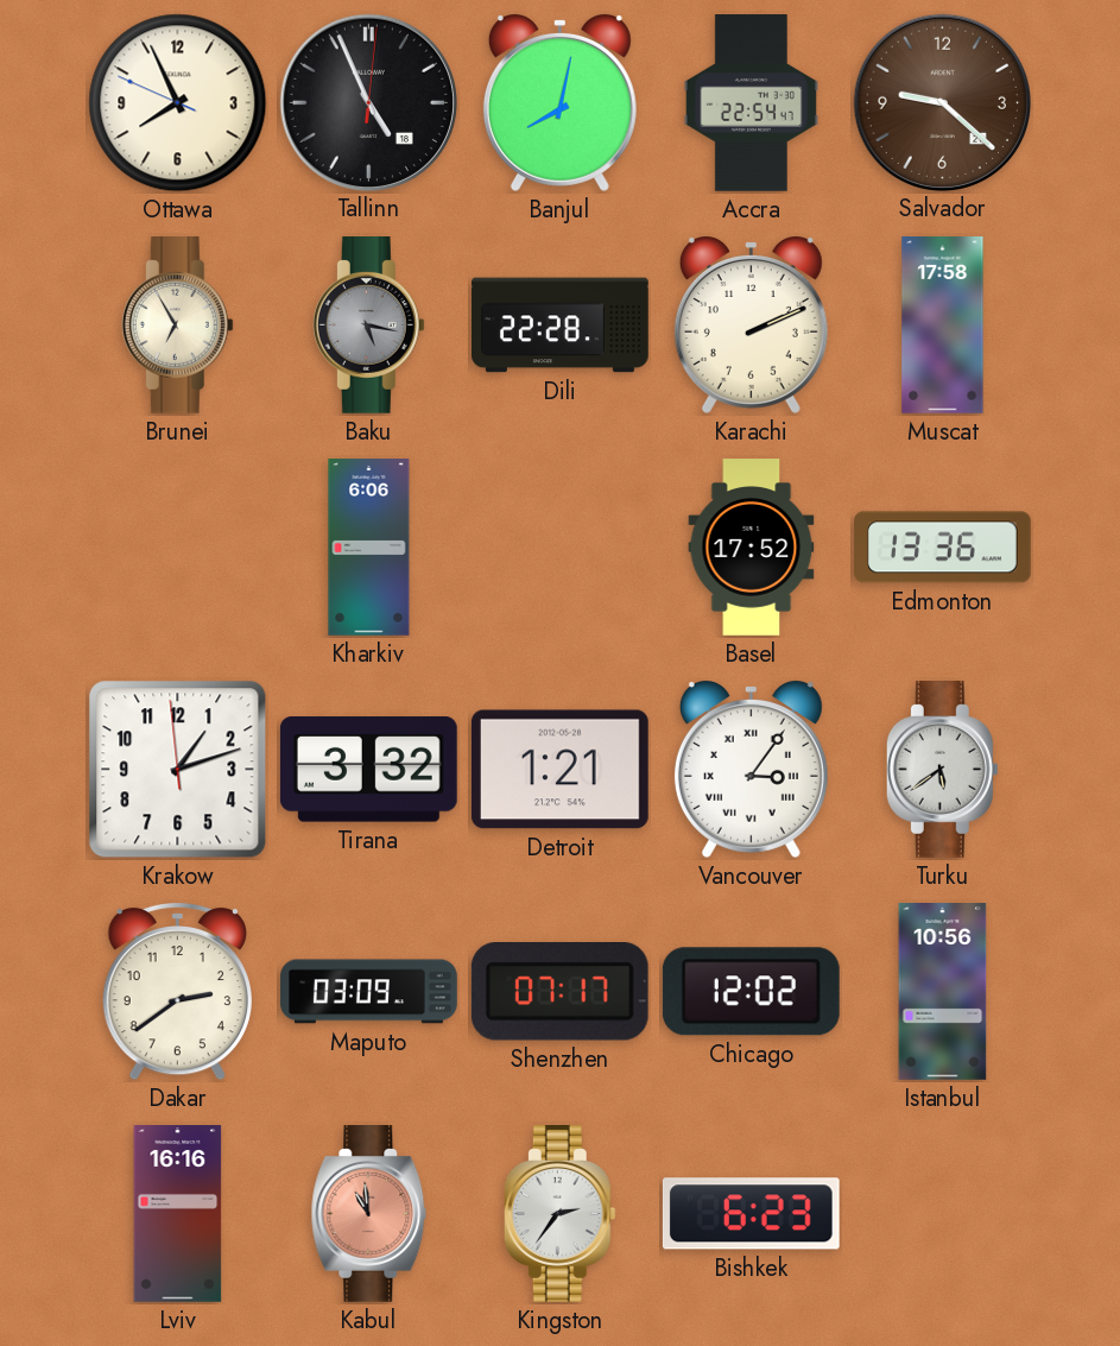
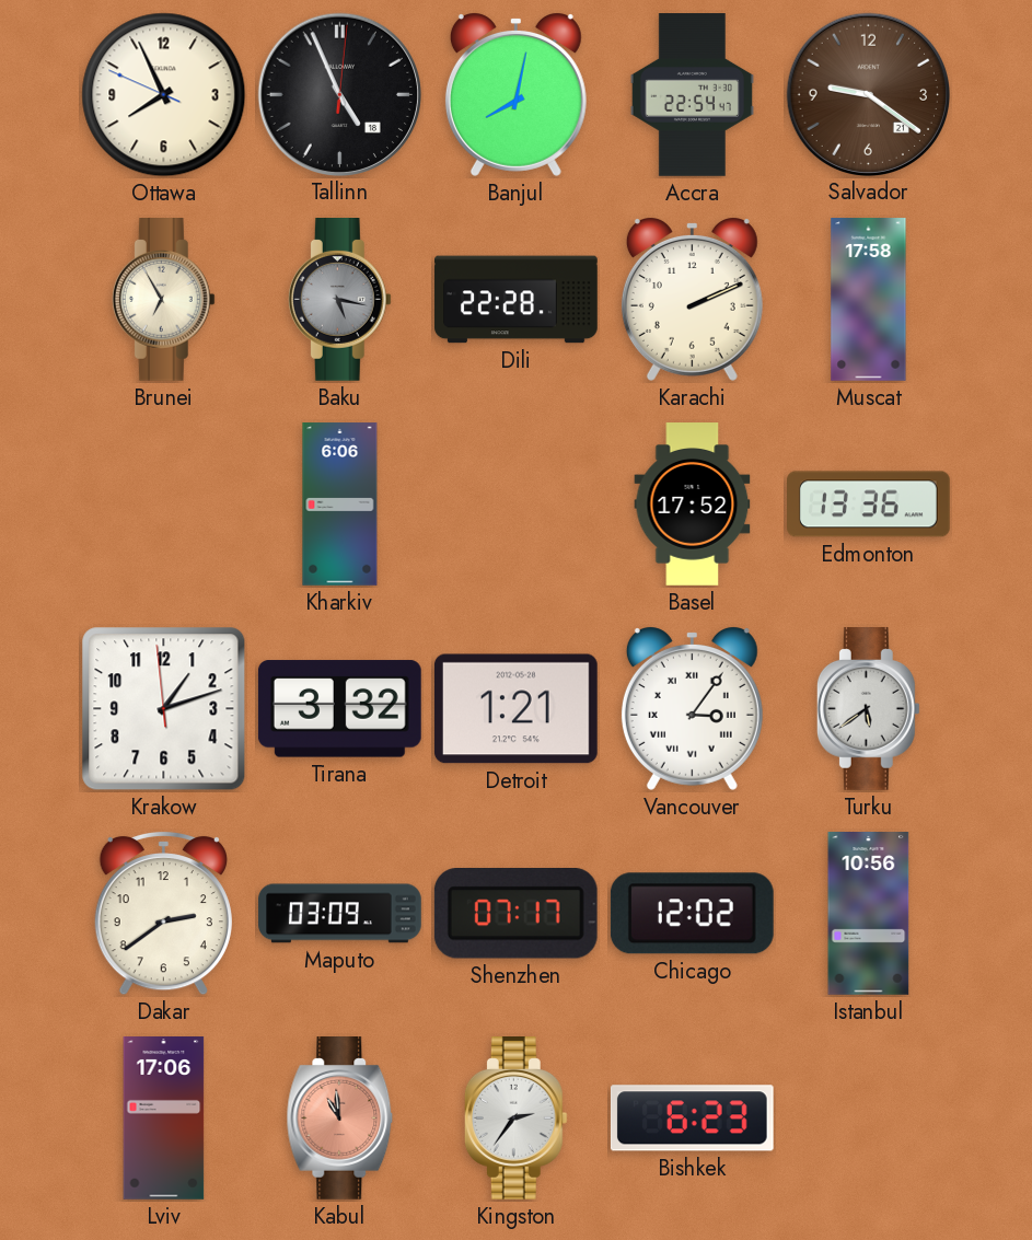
Salvador: 9:22 -> 9:21
Lviv: 16:16 -> 17:06
